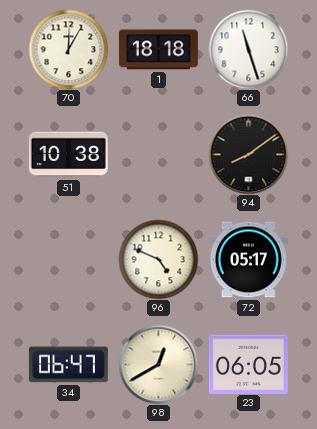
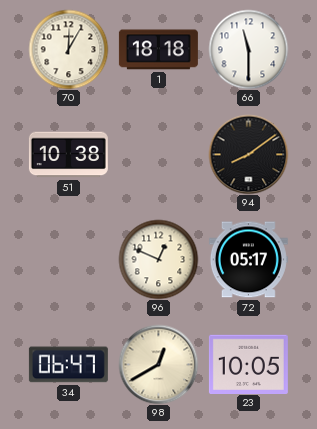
66: 11:27 -> 11:30
96: 4:49 -> 12:49
23: 06:05 -> 10:05
